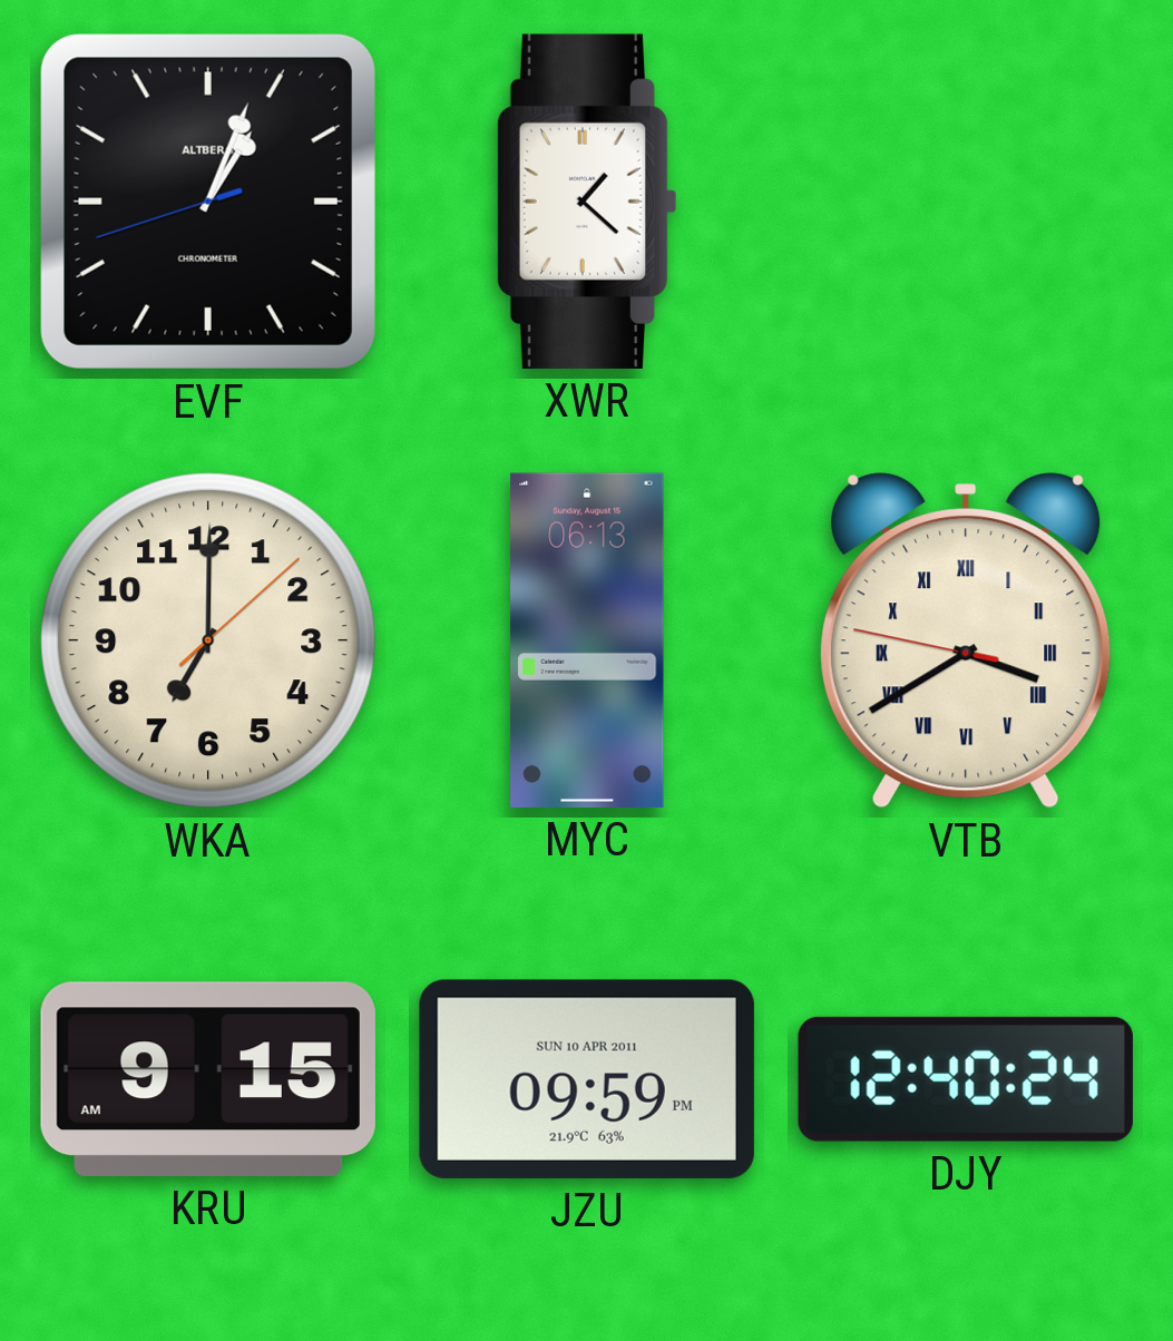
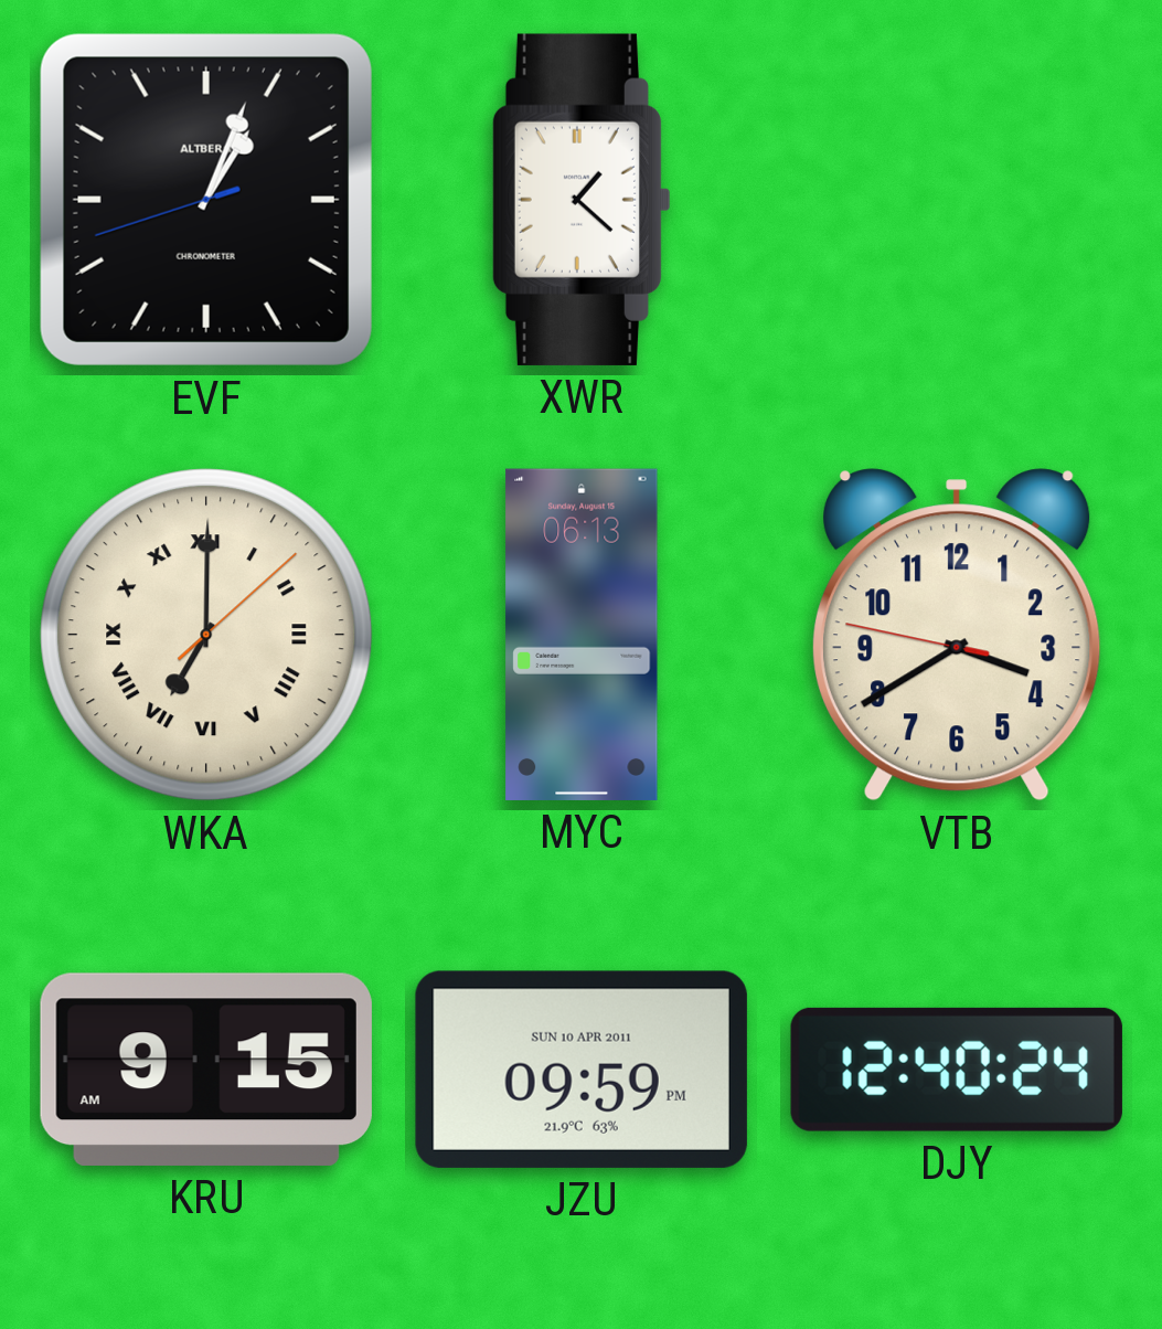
WKA numerals: Arabic -> Roman
VTB numerals: Roman -> Arabic
